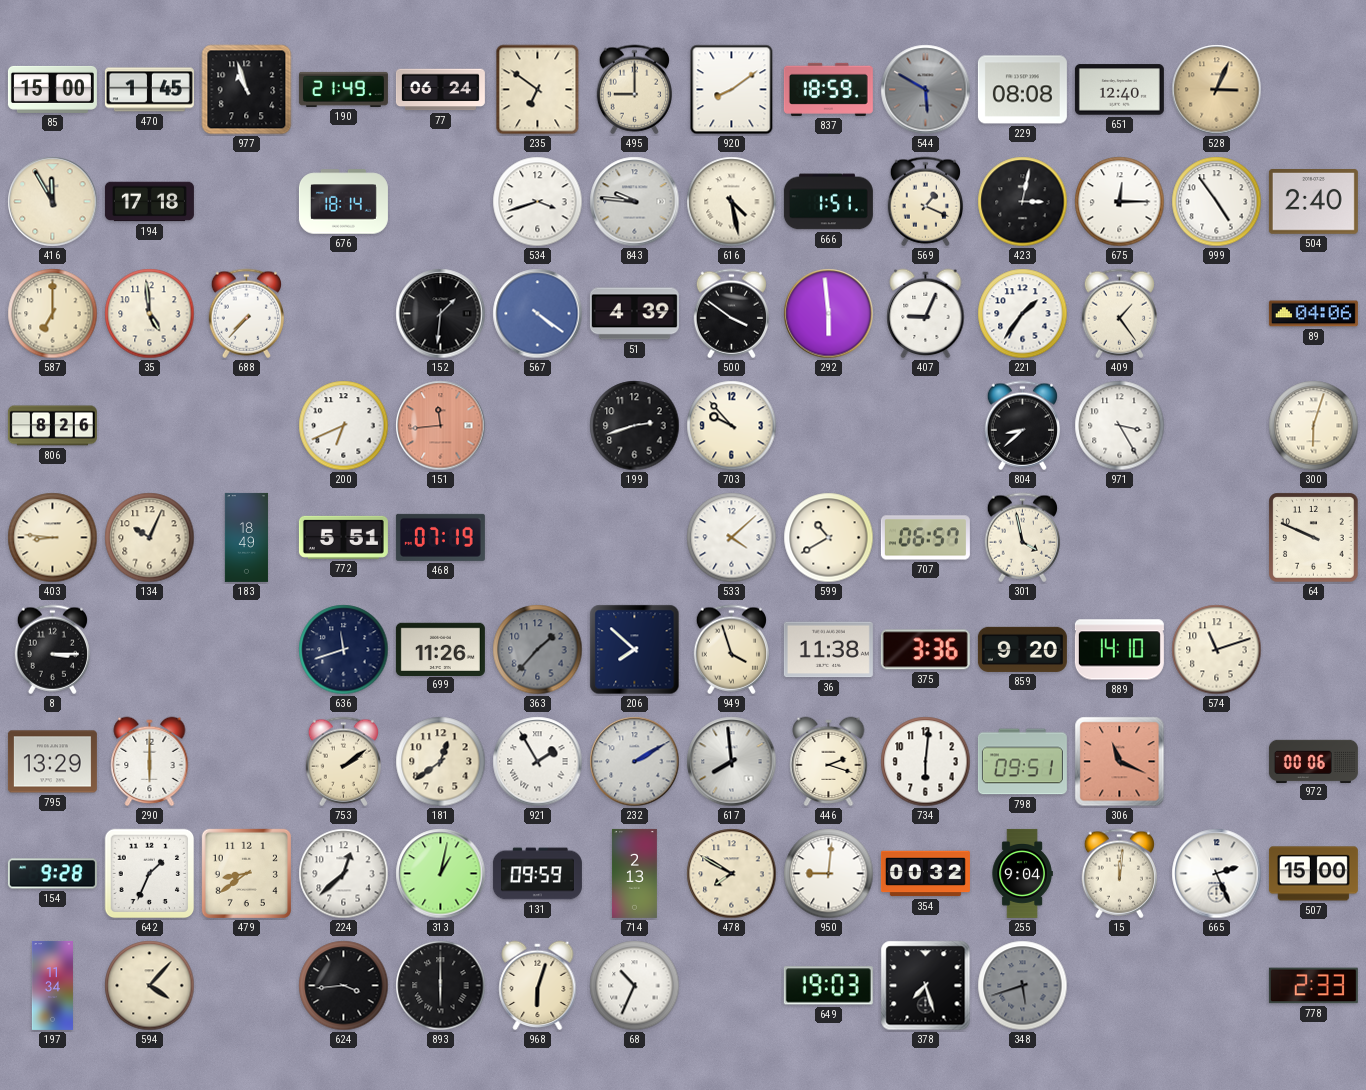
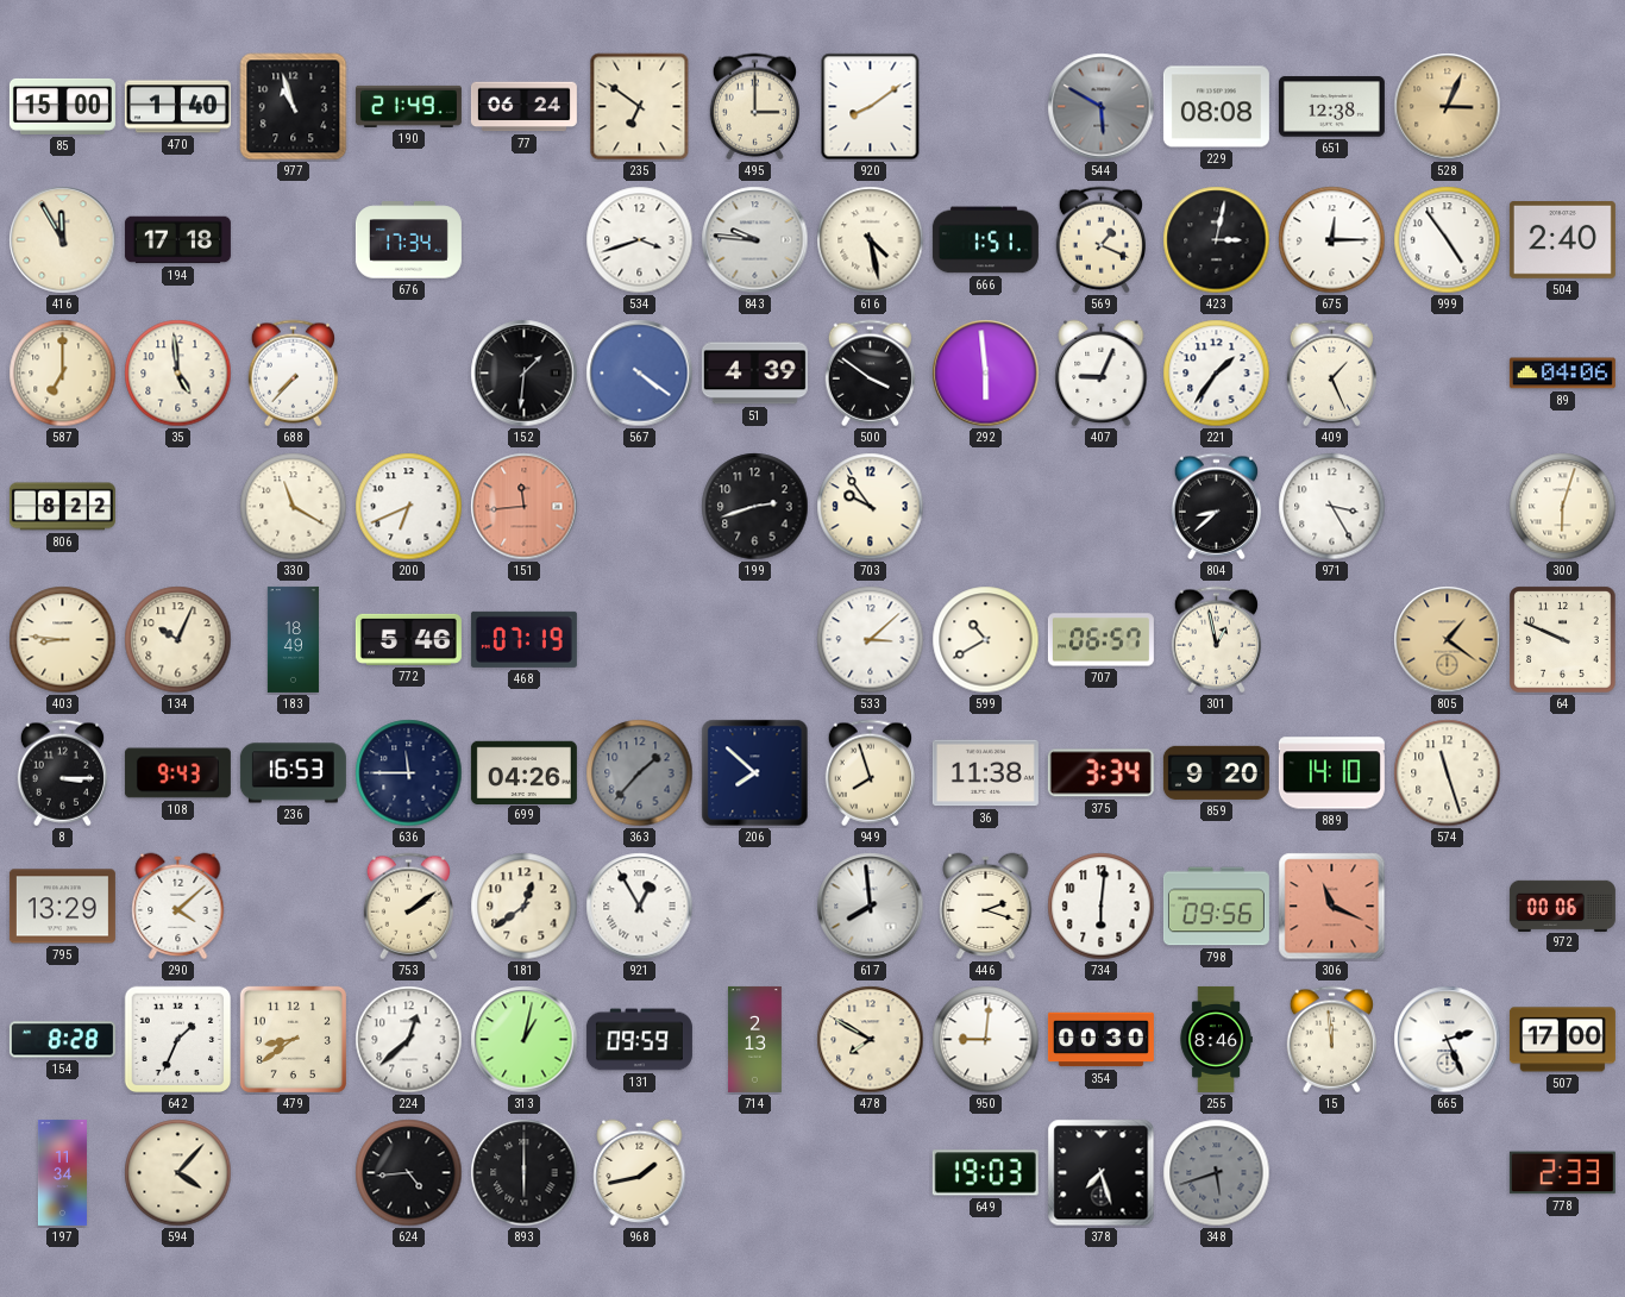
470: 1:45 -> 1:40
495: 9:00 -> 3:00
837: 18:59 -> none
651: 12:40 -> 12:38
676: 18:14 -> 17:34
409: 1:24 -> 1:26
806: 8:26 -> 8:22
330: none -> 11:20
703: 9:53 -> 9:54
772: 5:51 -> 5:46
533: 4:08 -> 3:08
301: 3:58 -> 12:58
805: none -> 1:21
108: none -> 9:43
236: none -> 16:53
636: 11:42 -> 11:45
699: 11:26 -> 04:26
949: 3:57 -> 7:57
375: 3:36 -> 3:34
574: 11:12 -> 11:27
290: 6:00 -> 4:08
921: 1:55 -> 12:55
232: 2:10 -> none
798: 09:51 -> 09:56
154: 9:28 -> 8:28
354: 00:32 -> 00:30
255: 9:04 -> 8:46
15: 12:01 -> 11:59
507: 15:00 -> 17:00
624: 3:44 -> 4:44
968: 6:03 -> 1:43
68: 10:34 -> none
